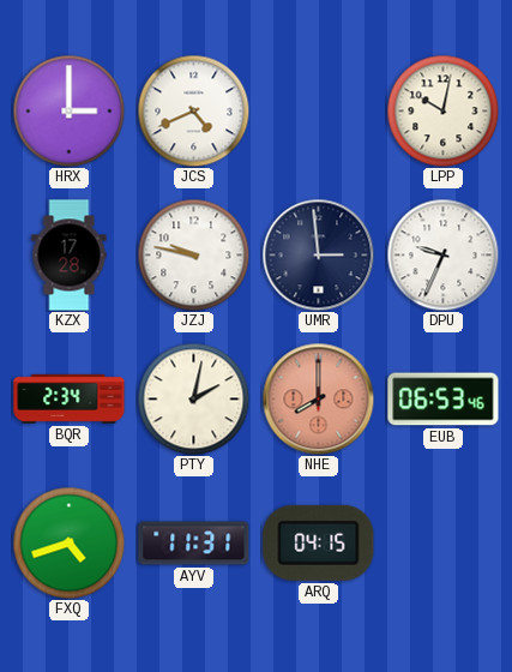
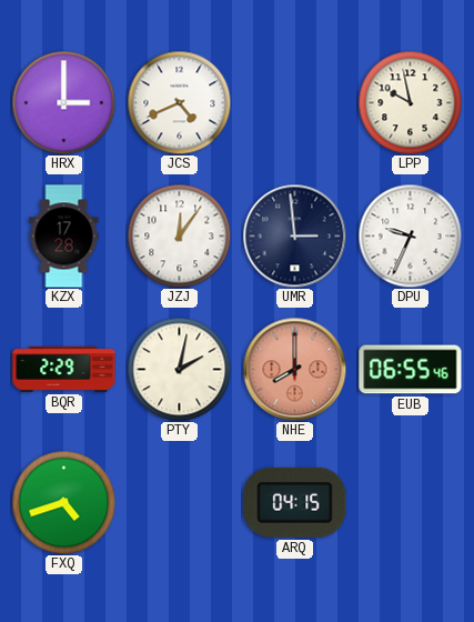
LPP: 10:02 -> 9:58
JZJ: 9:47 -> 12:06
BQR: 2:34 -> 2:29
EUB: 06:53 -> 06:55
AYV: 11:31 -> none
